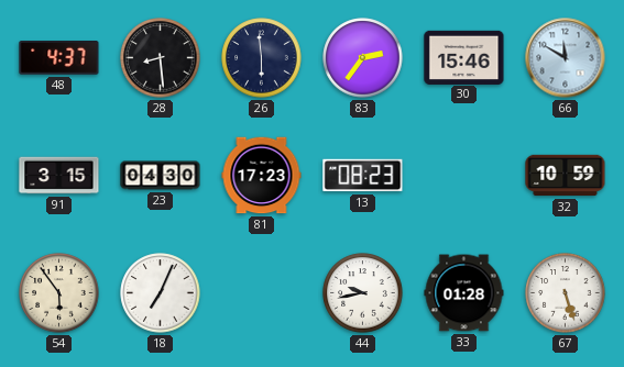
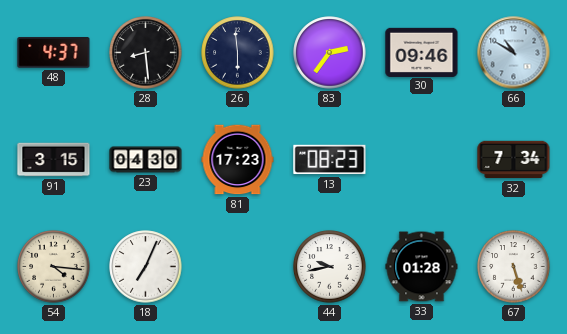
30: 15:46 -> 09:46
66: 11:50 -> 10:50
32: 10:59 -> 7:34
54: 5:54 -> 4:16
